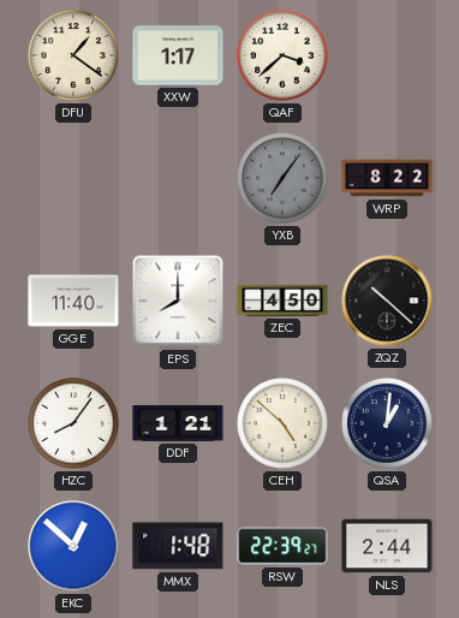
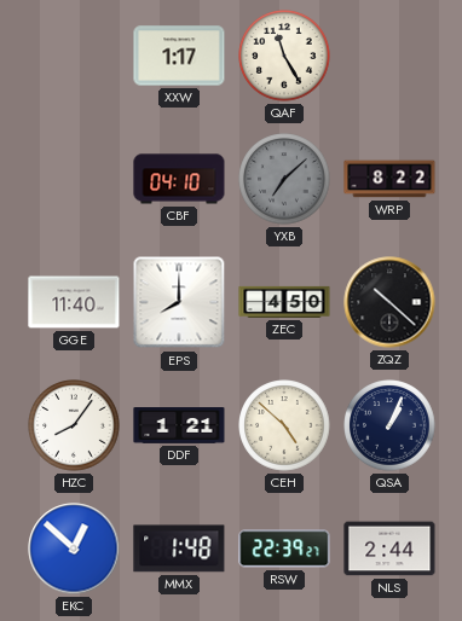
DFU: 1:21 -> none
QAF: 3:38 -> 11:25
CBF: none -> 04:10
YXB: 7:06 -> 7:08
QSA: 1:01 -> 1:04
